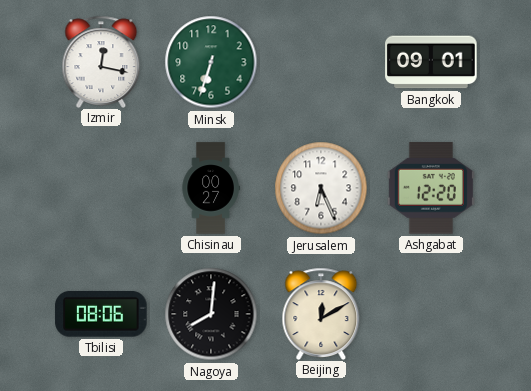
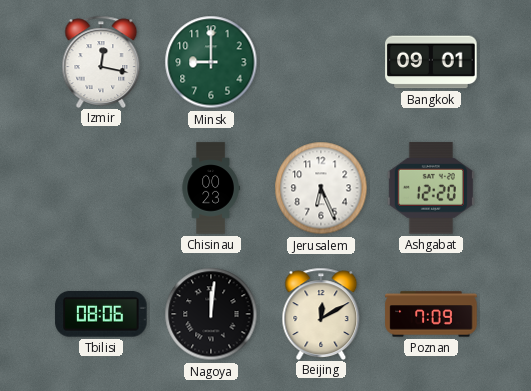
Minsk: 6:33 -> 9:00
Chisinau: 00:27 -> 00:23
Nagoya: 8:01 -> 12:01
Poznan: none -> 7:09
